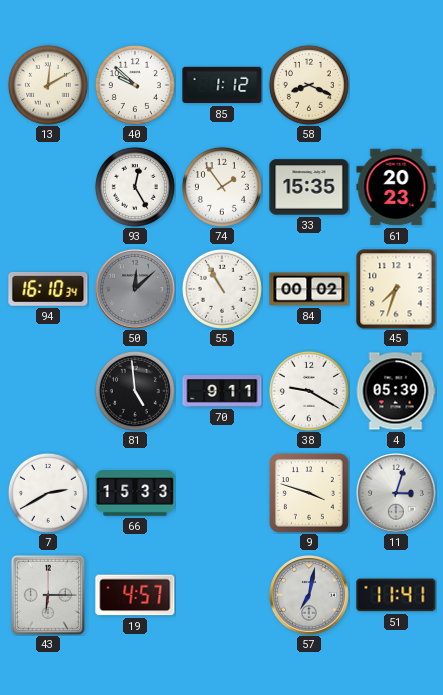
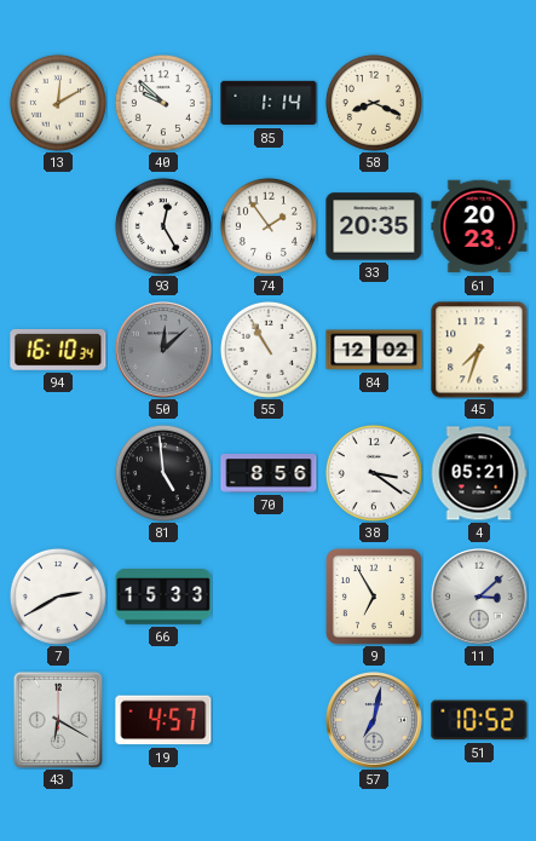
85: 1:12 -> 1:14
33: 15:35 -> 20:35
84: 00:02 -> 12:02
70: 9:11 -> 8:56
38: 9:20 -> 3:21
4: 05:39 -> 05:21
9: 3:48 -> 6:55
11: 3:03 -> 3:08
43: 6:15 -> 6:20
51: 11:41 -> 10:52
